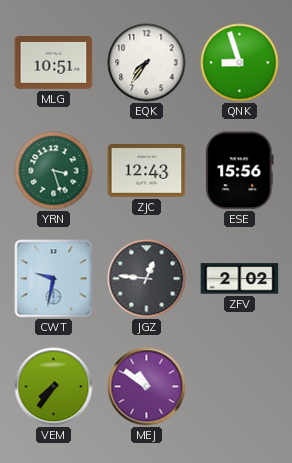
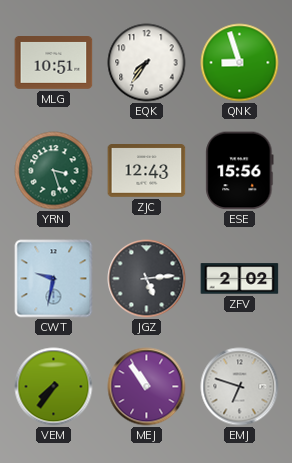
JGZ: 12:46 -> 5:14
MEJ: 10:51 -> 10:54
EMJ: none -> 6:48
